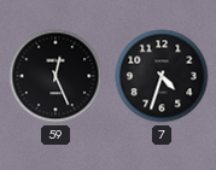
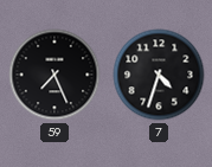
59: 12:26 -> 7:26
